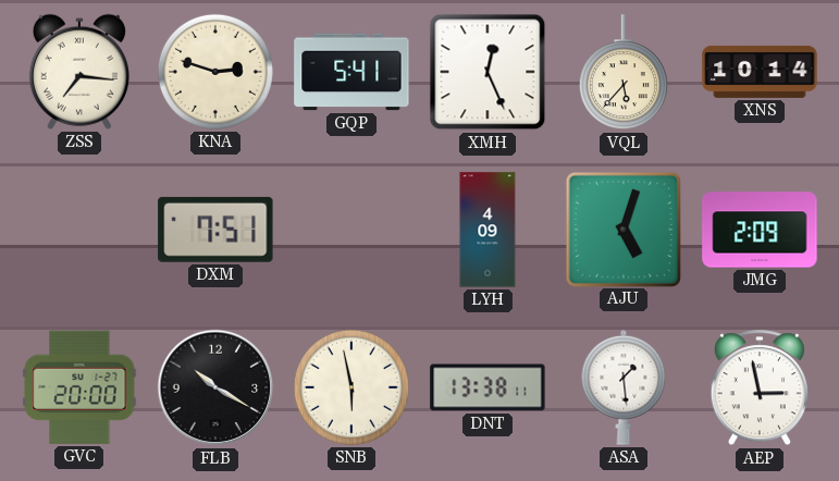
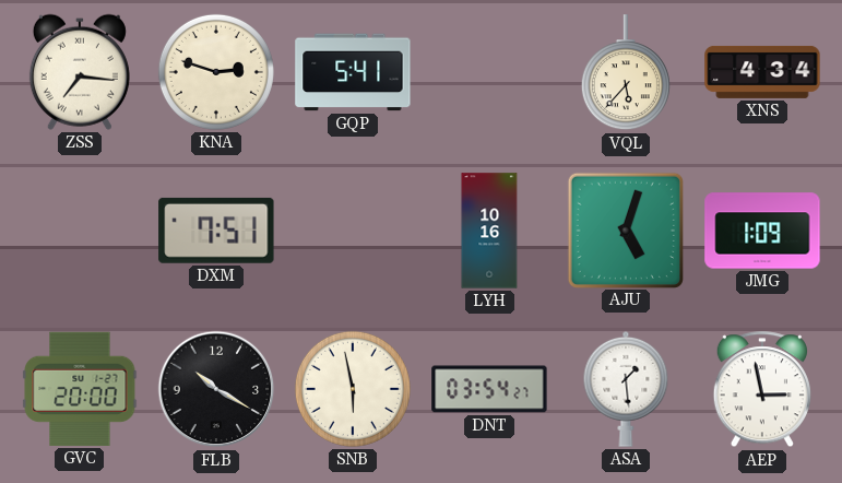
XMH: 12:26 -> none
XNS: 10:14 -> 4:34
LYH: 4:09 -> 10:16
JMG: 2:09 -> 1:09
DNT: 13:38 -> 03:54
